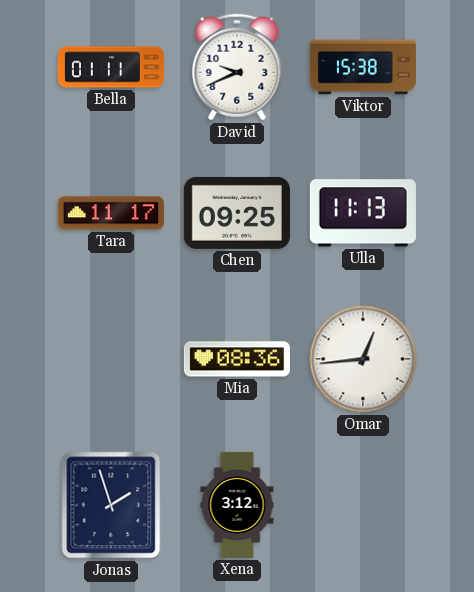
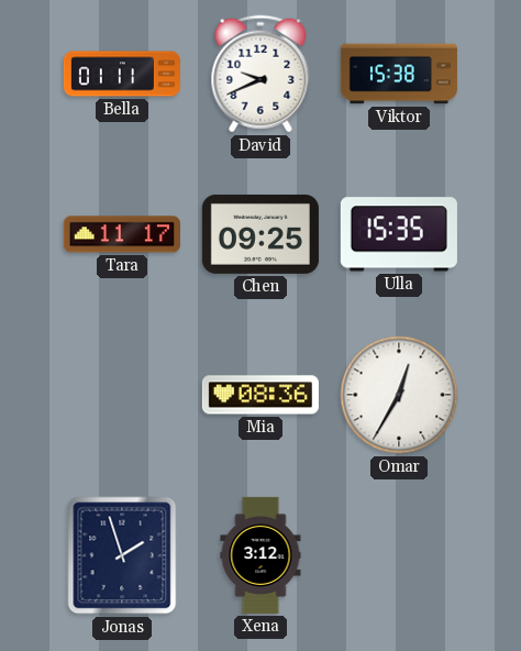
Ulla: 11:13 -> 15:35
Omar: 12:44 -> 12:35
